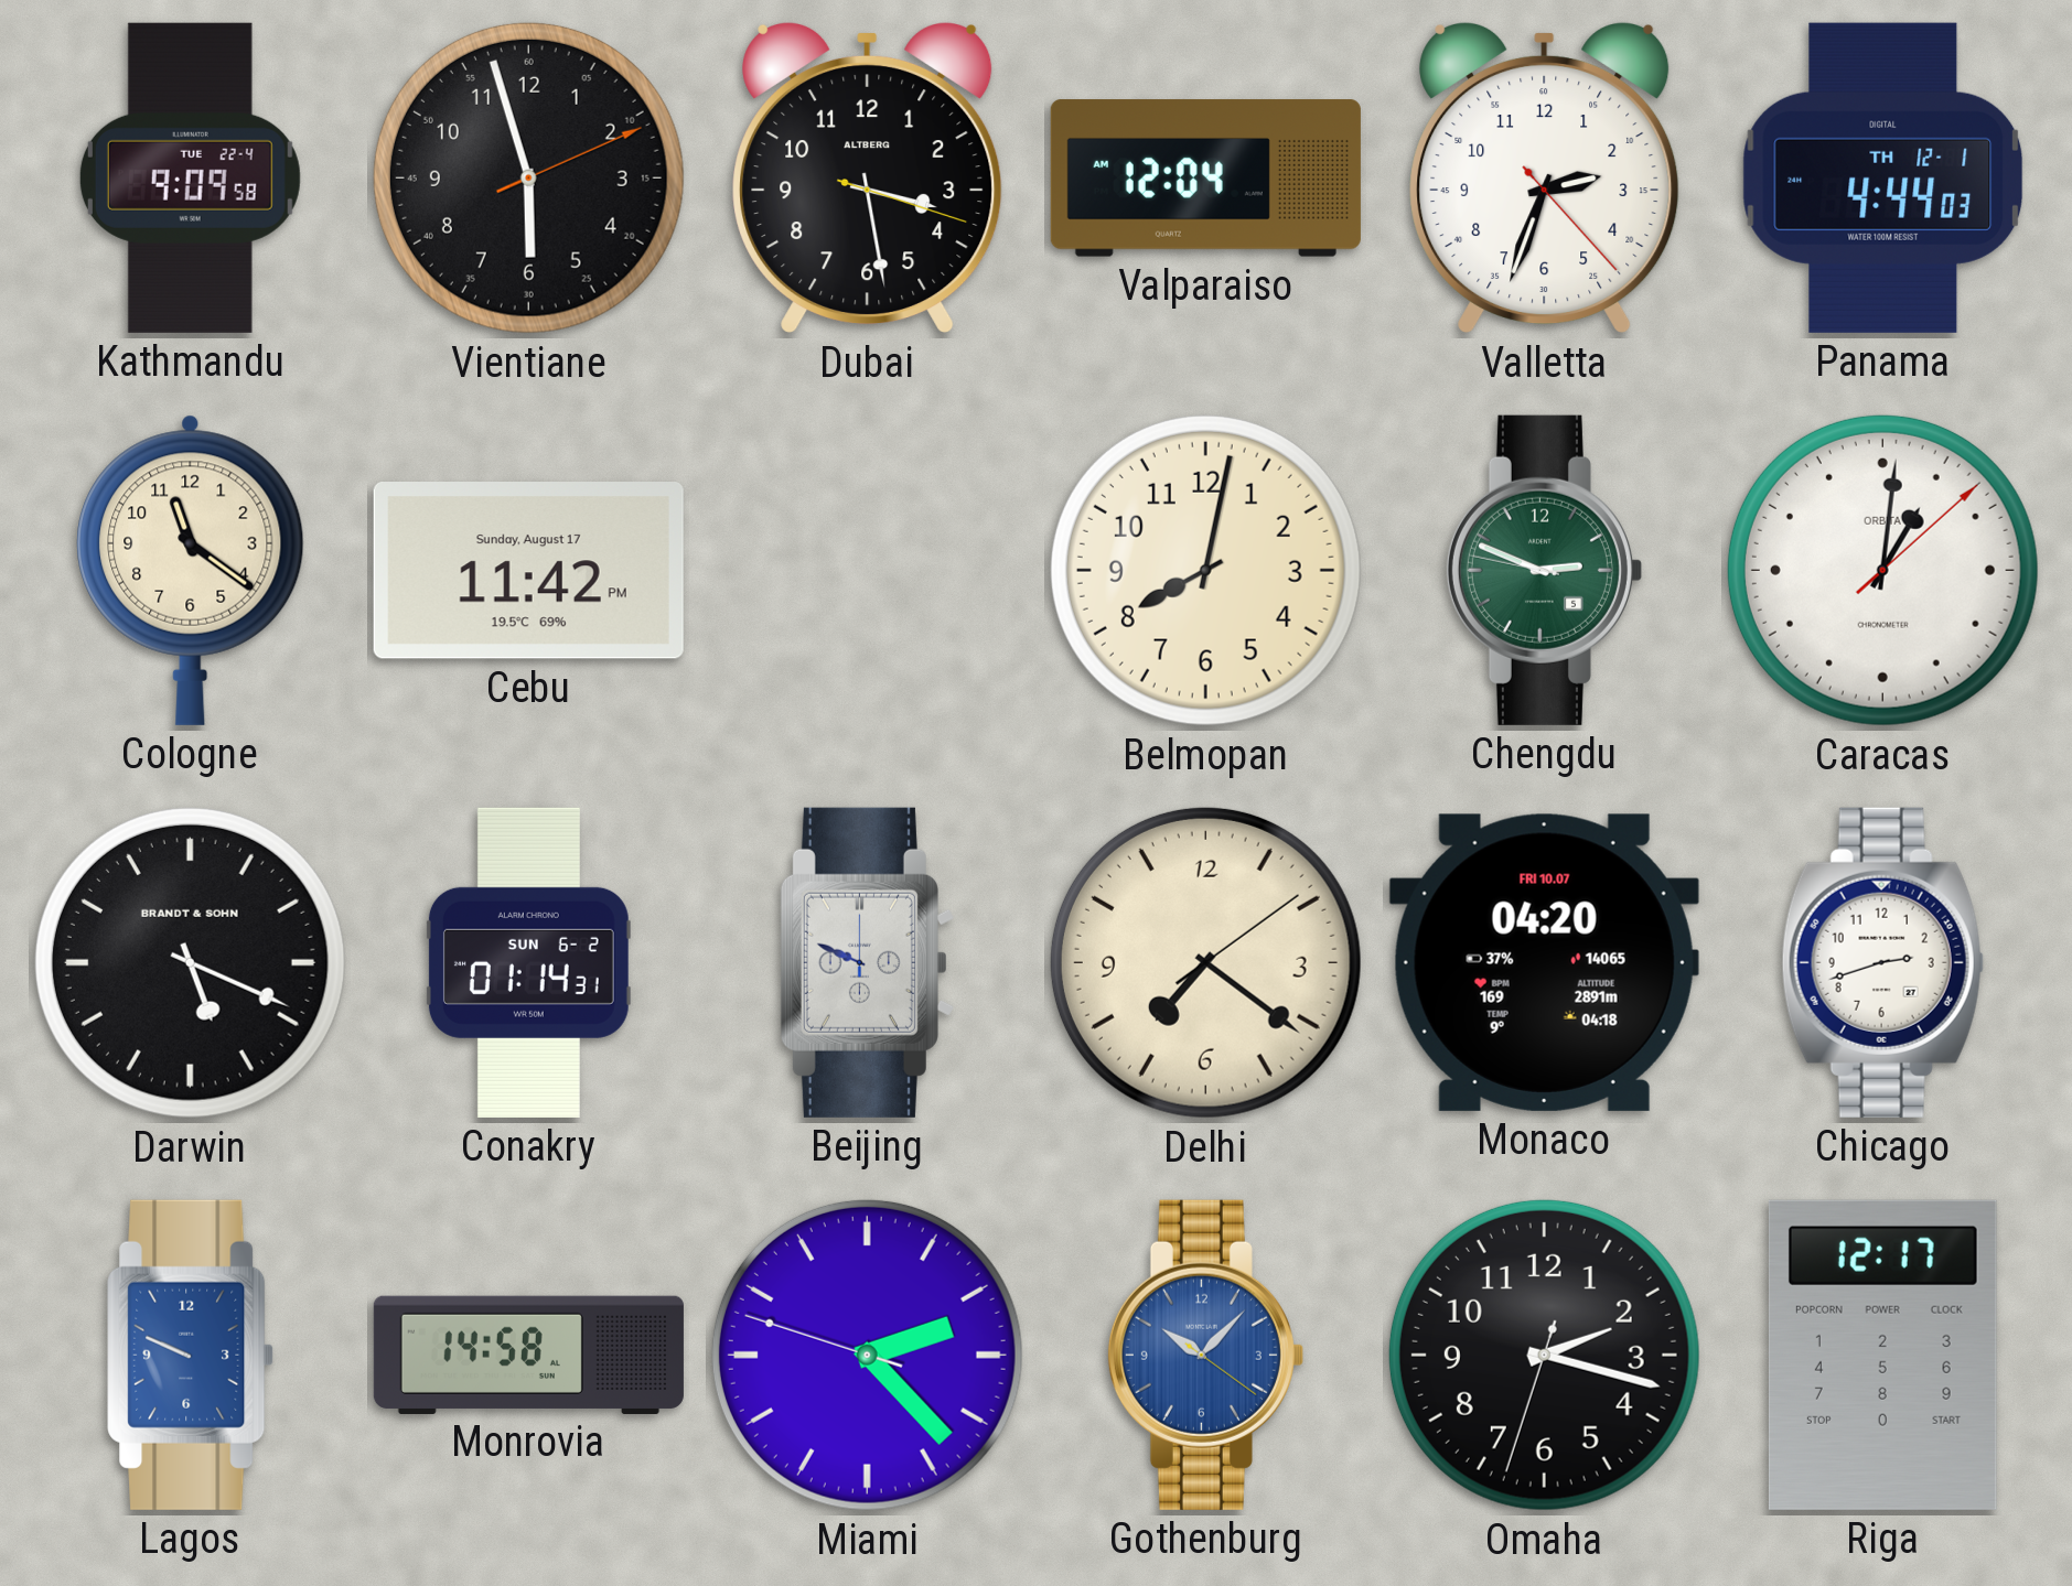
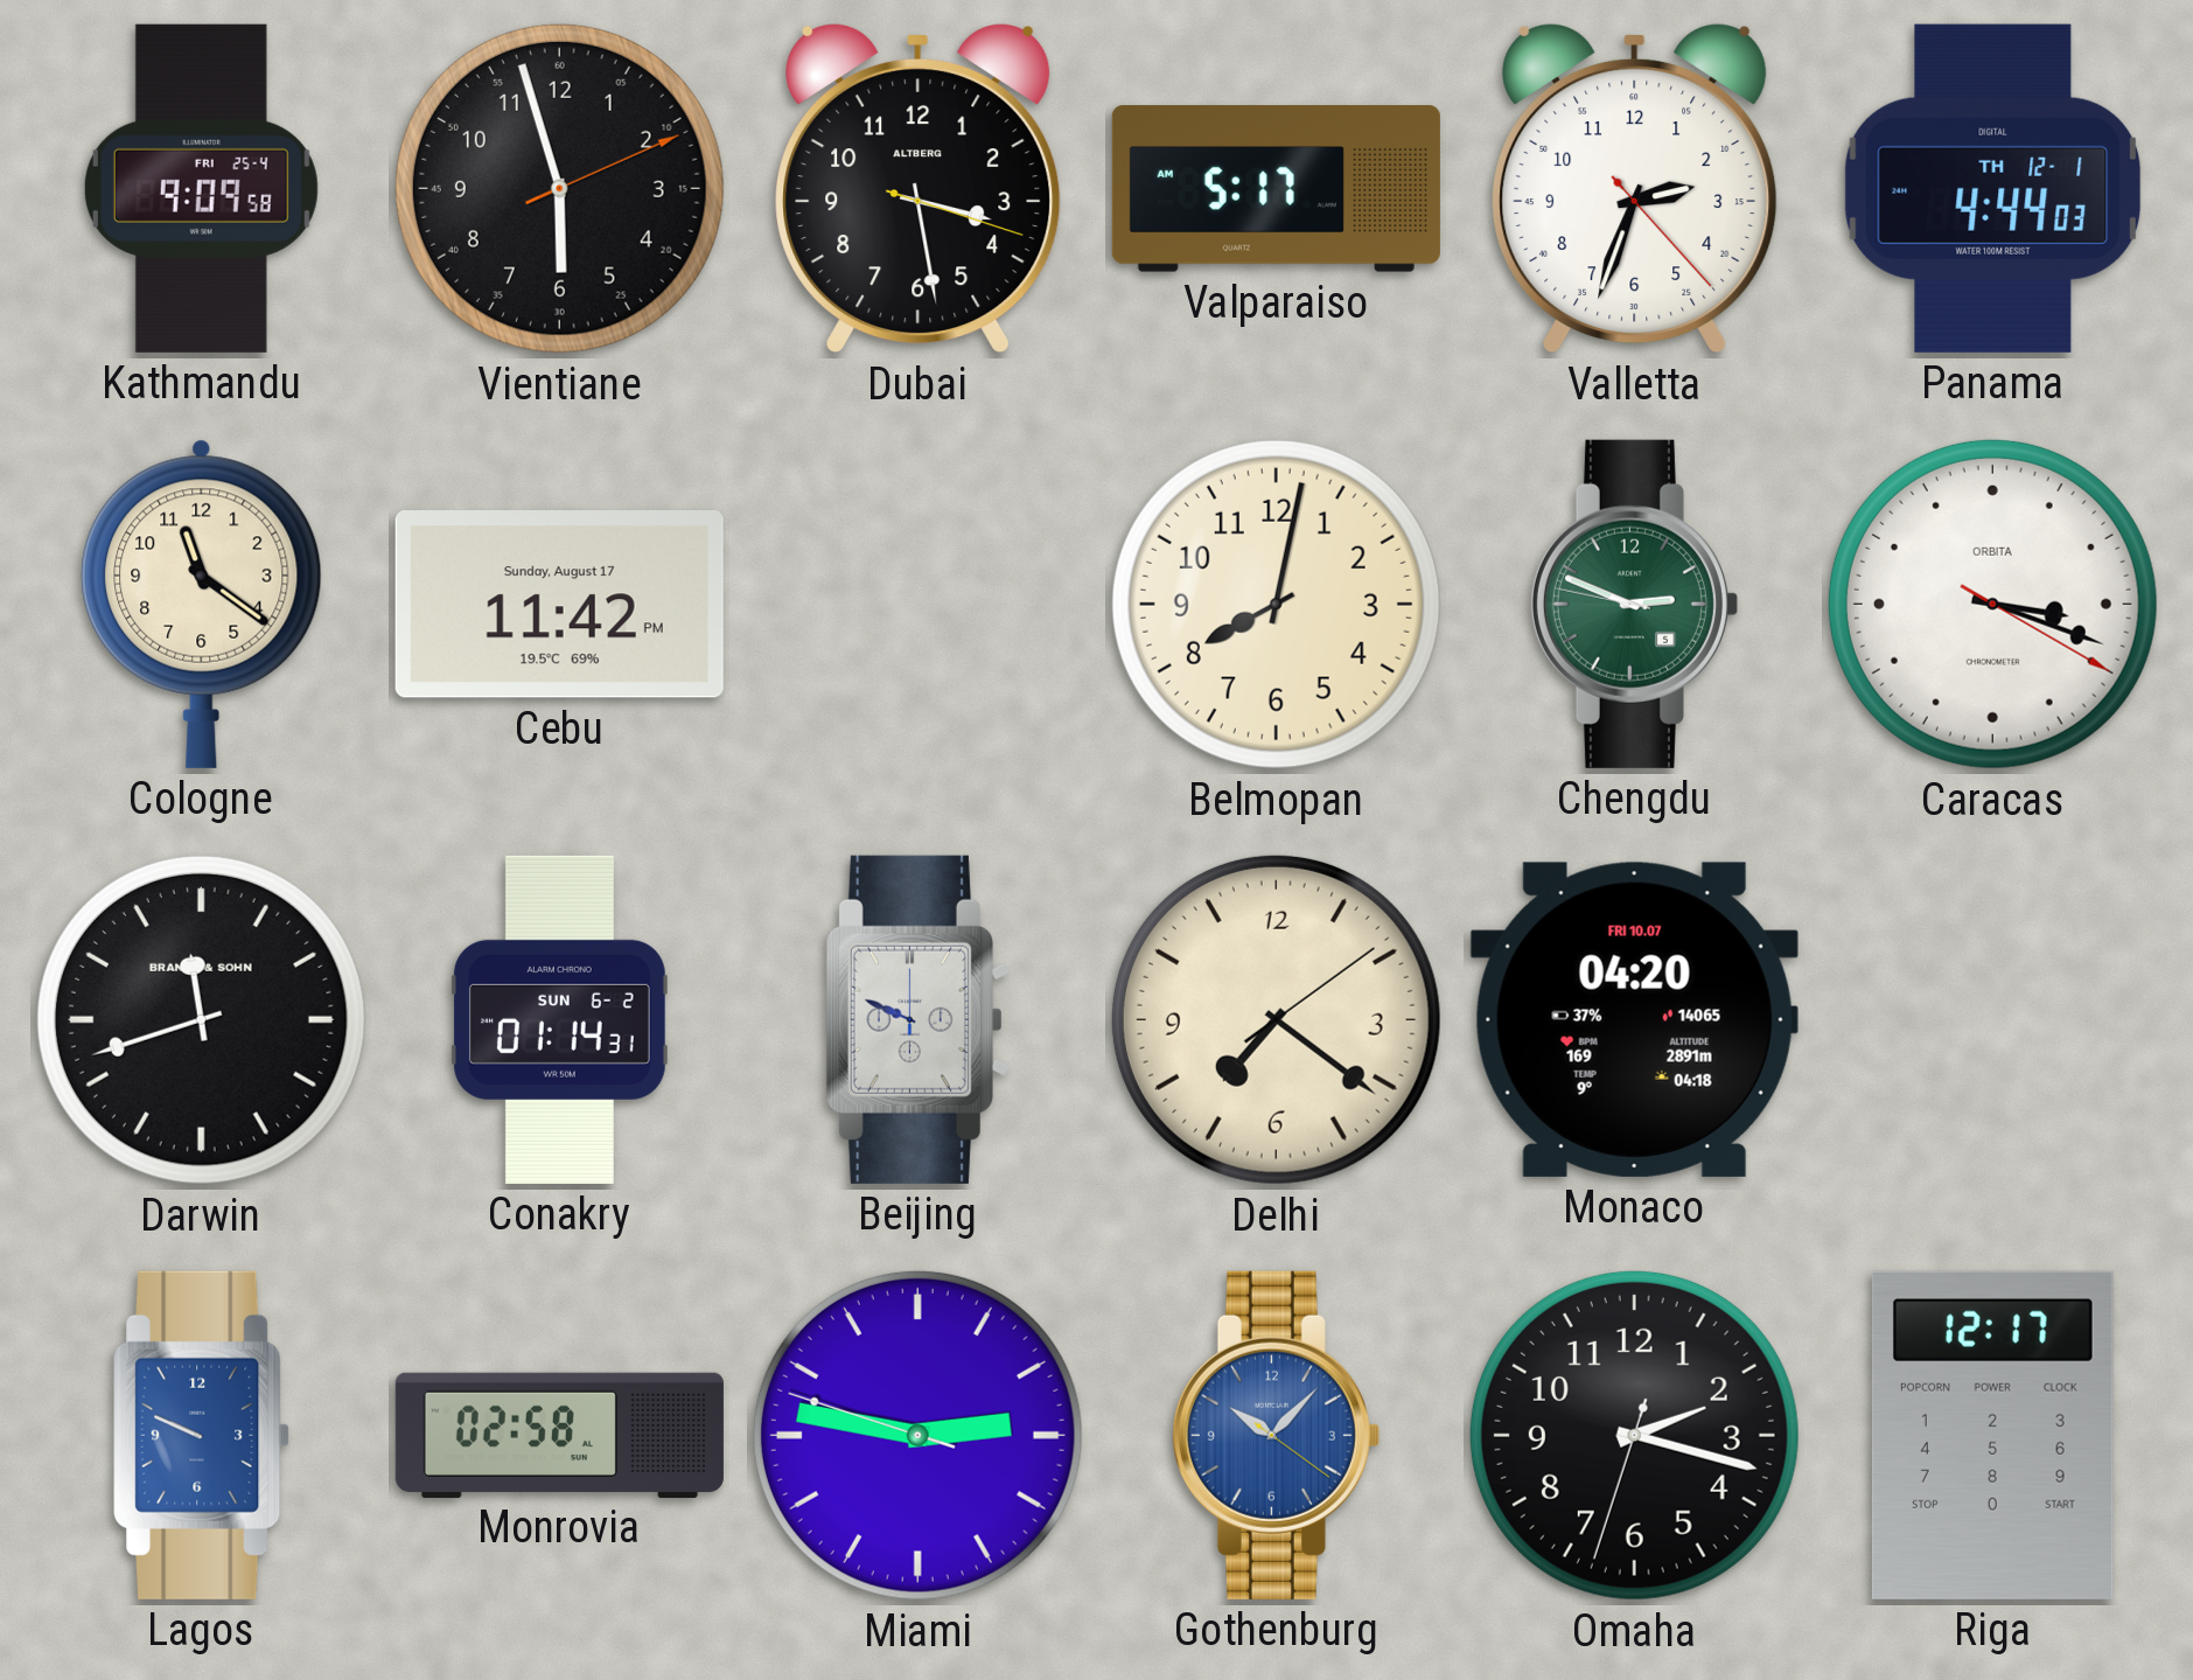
Kathmandu date: TUE 22-4 -> FRI 25-4
Valparaiso: 12:04 -> 5:17
Caracas: 1:01 -> 3:18
Darwin: 5:19 -> 11:42
Chicago: 2:42 -> none
Monrovia: 14:58 -> 02:58
Miami: 2:22 -> 2:46
